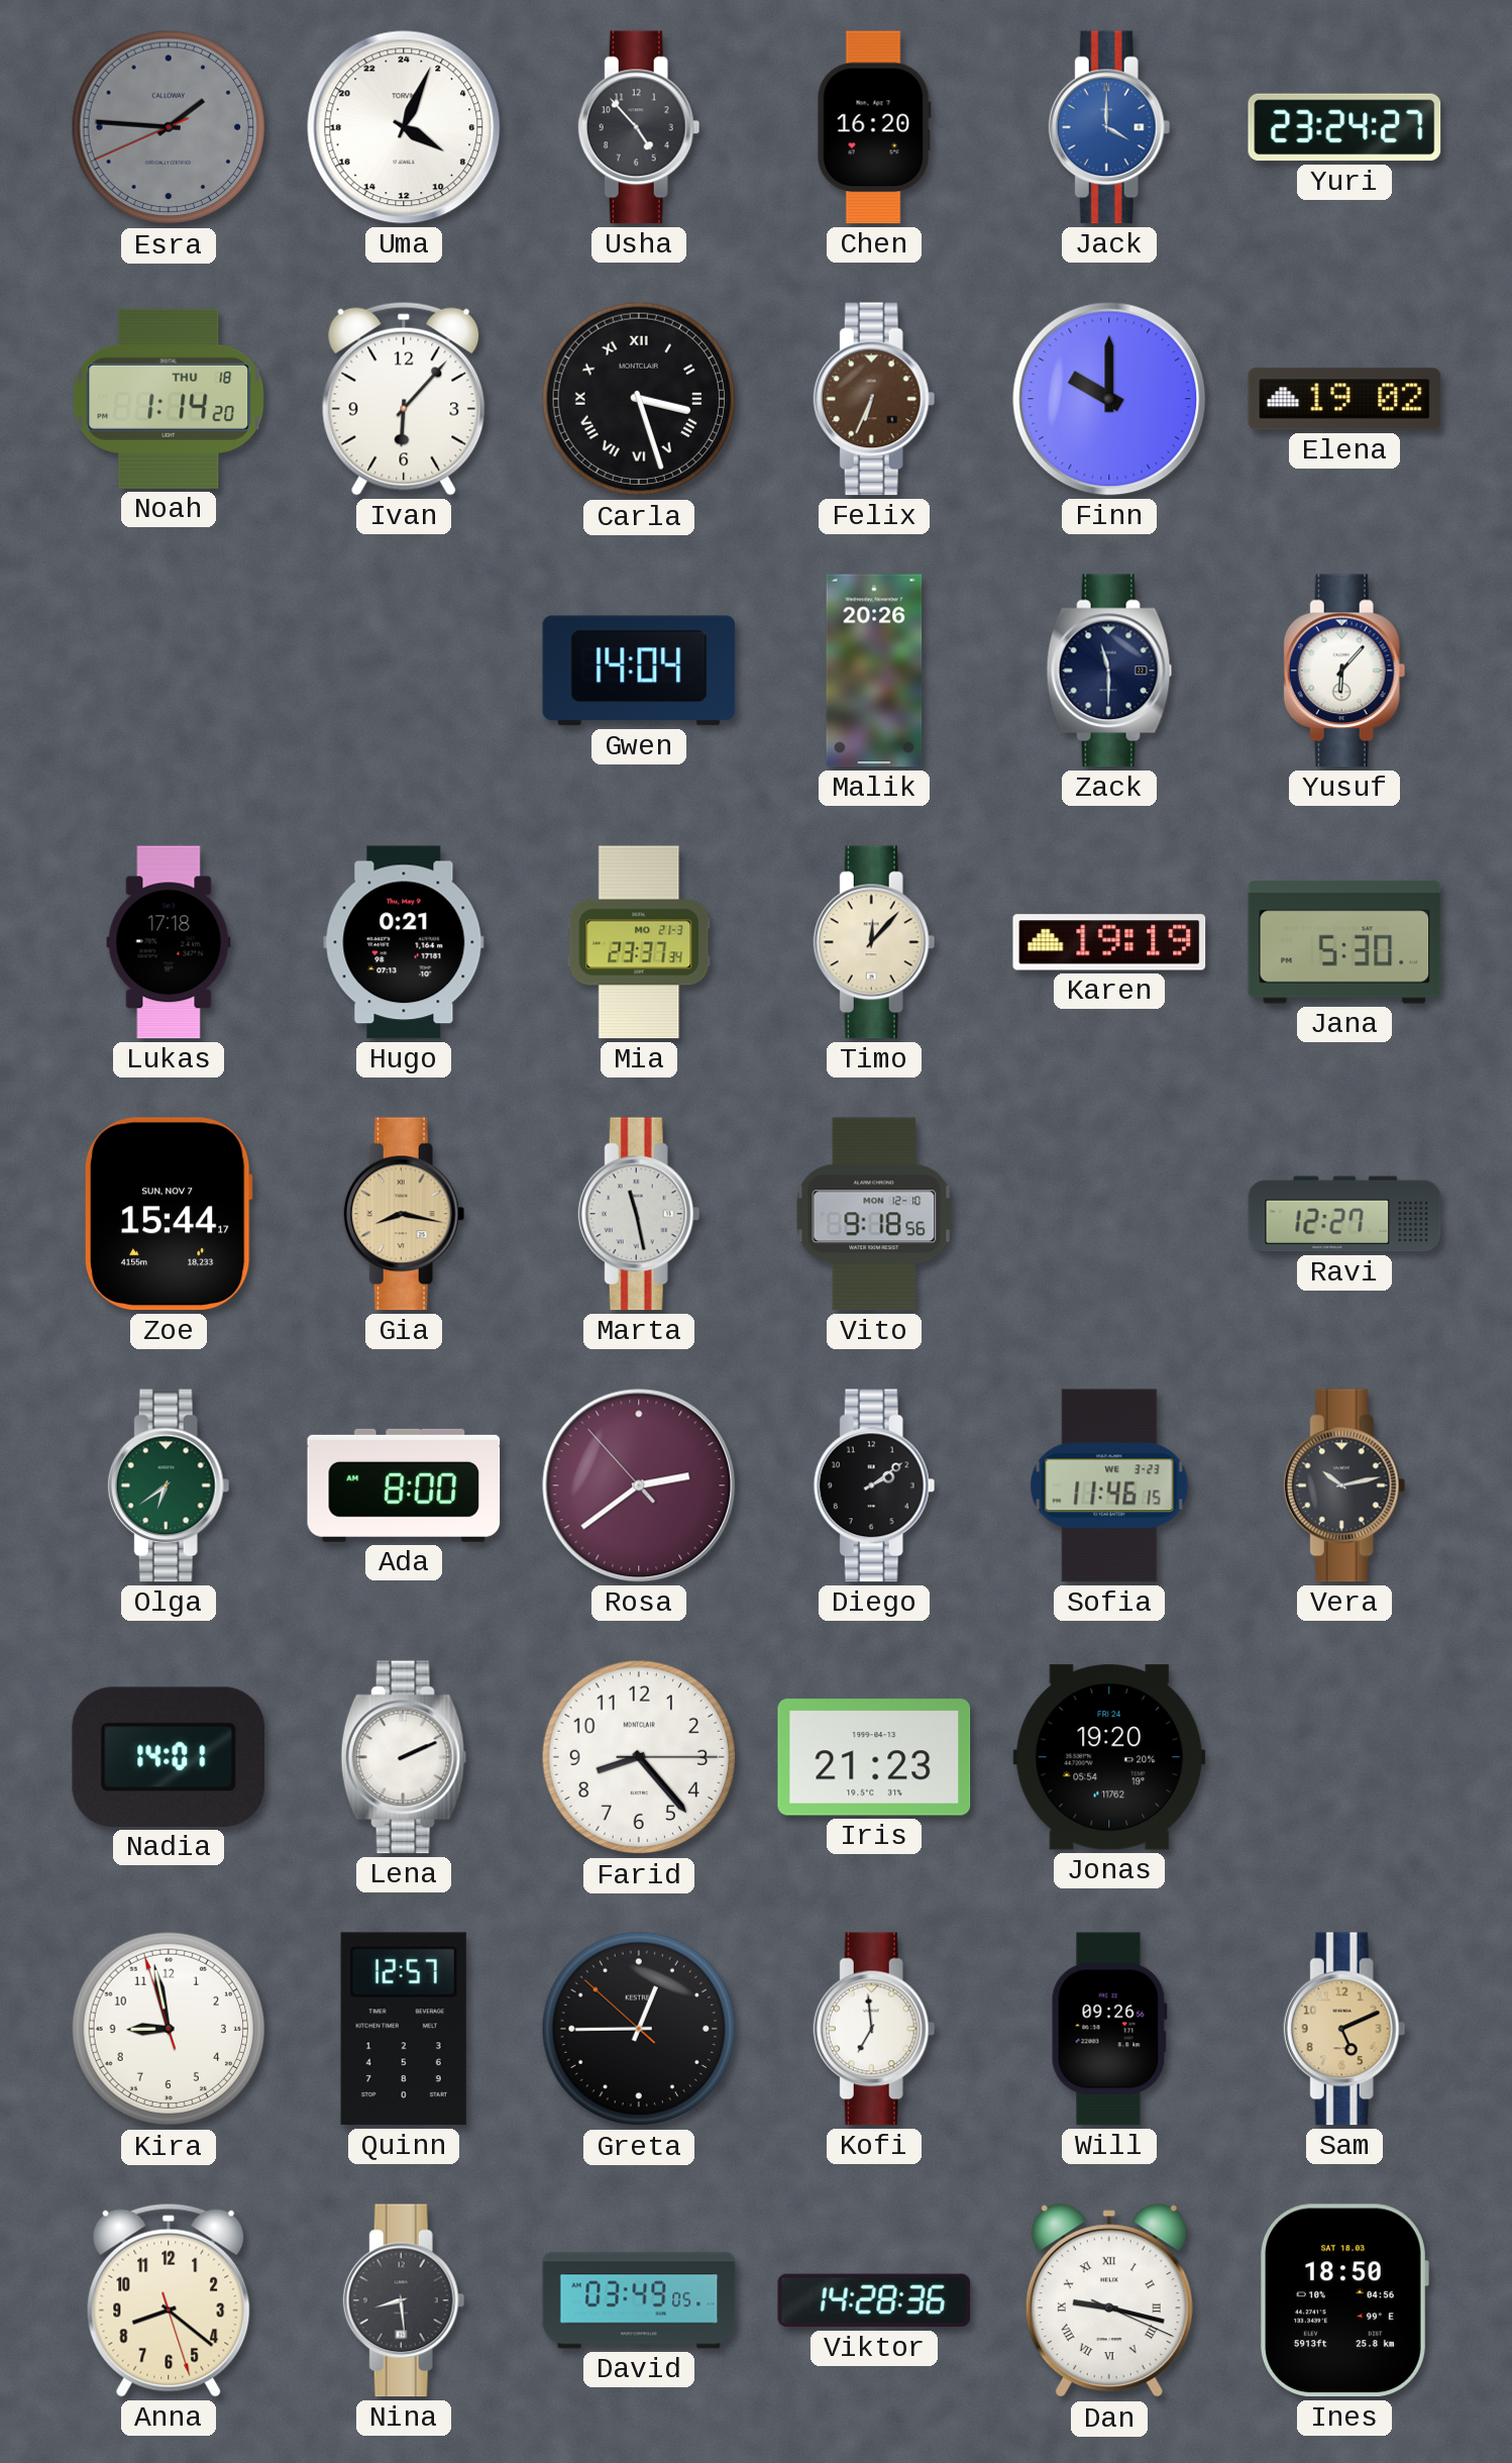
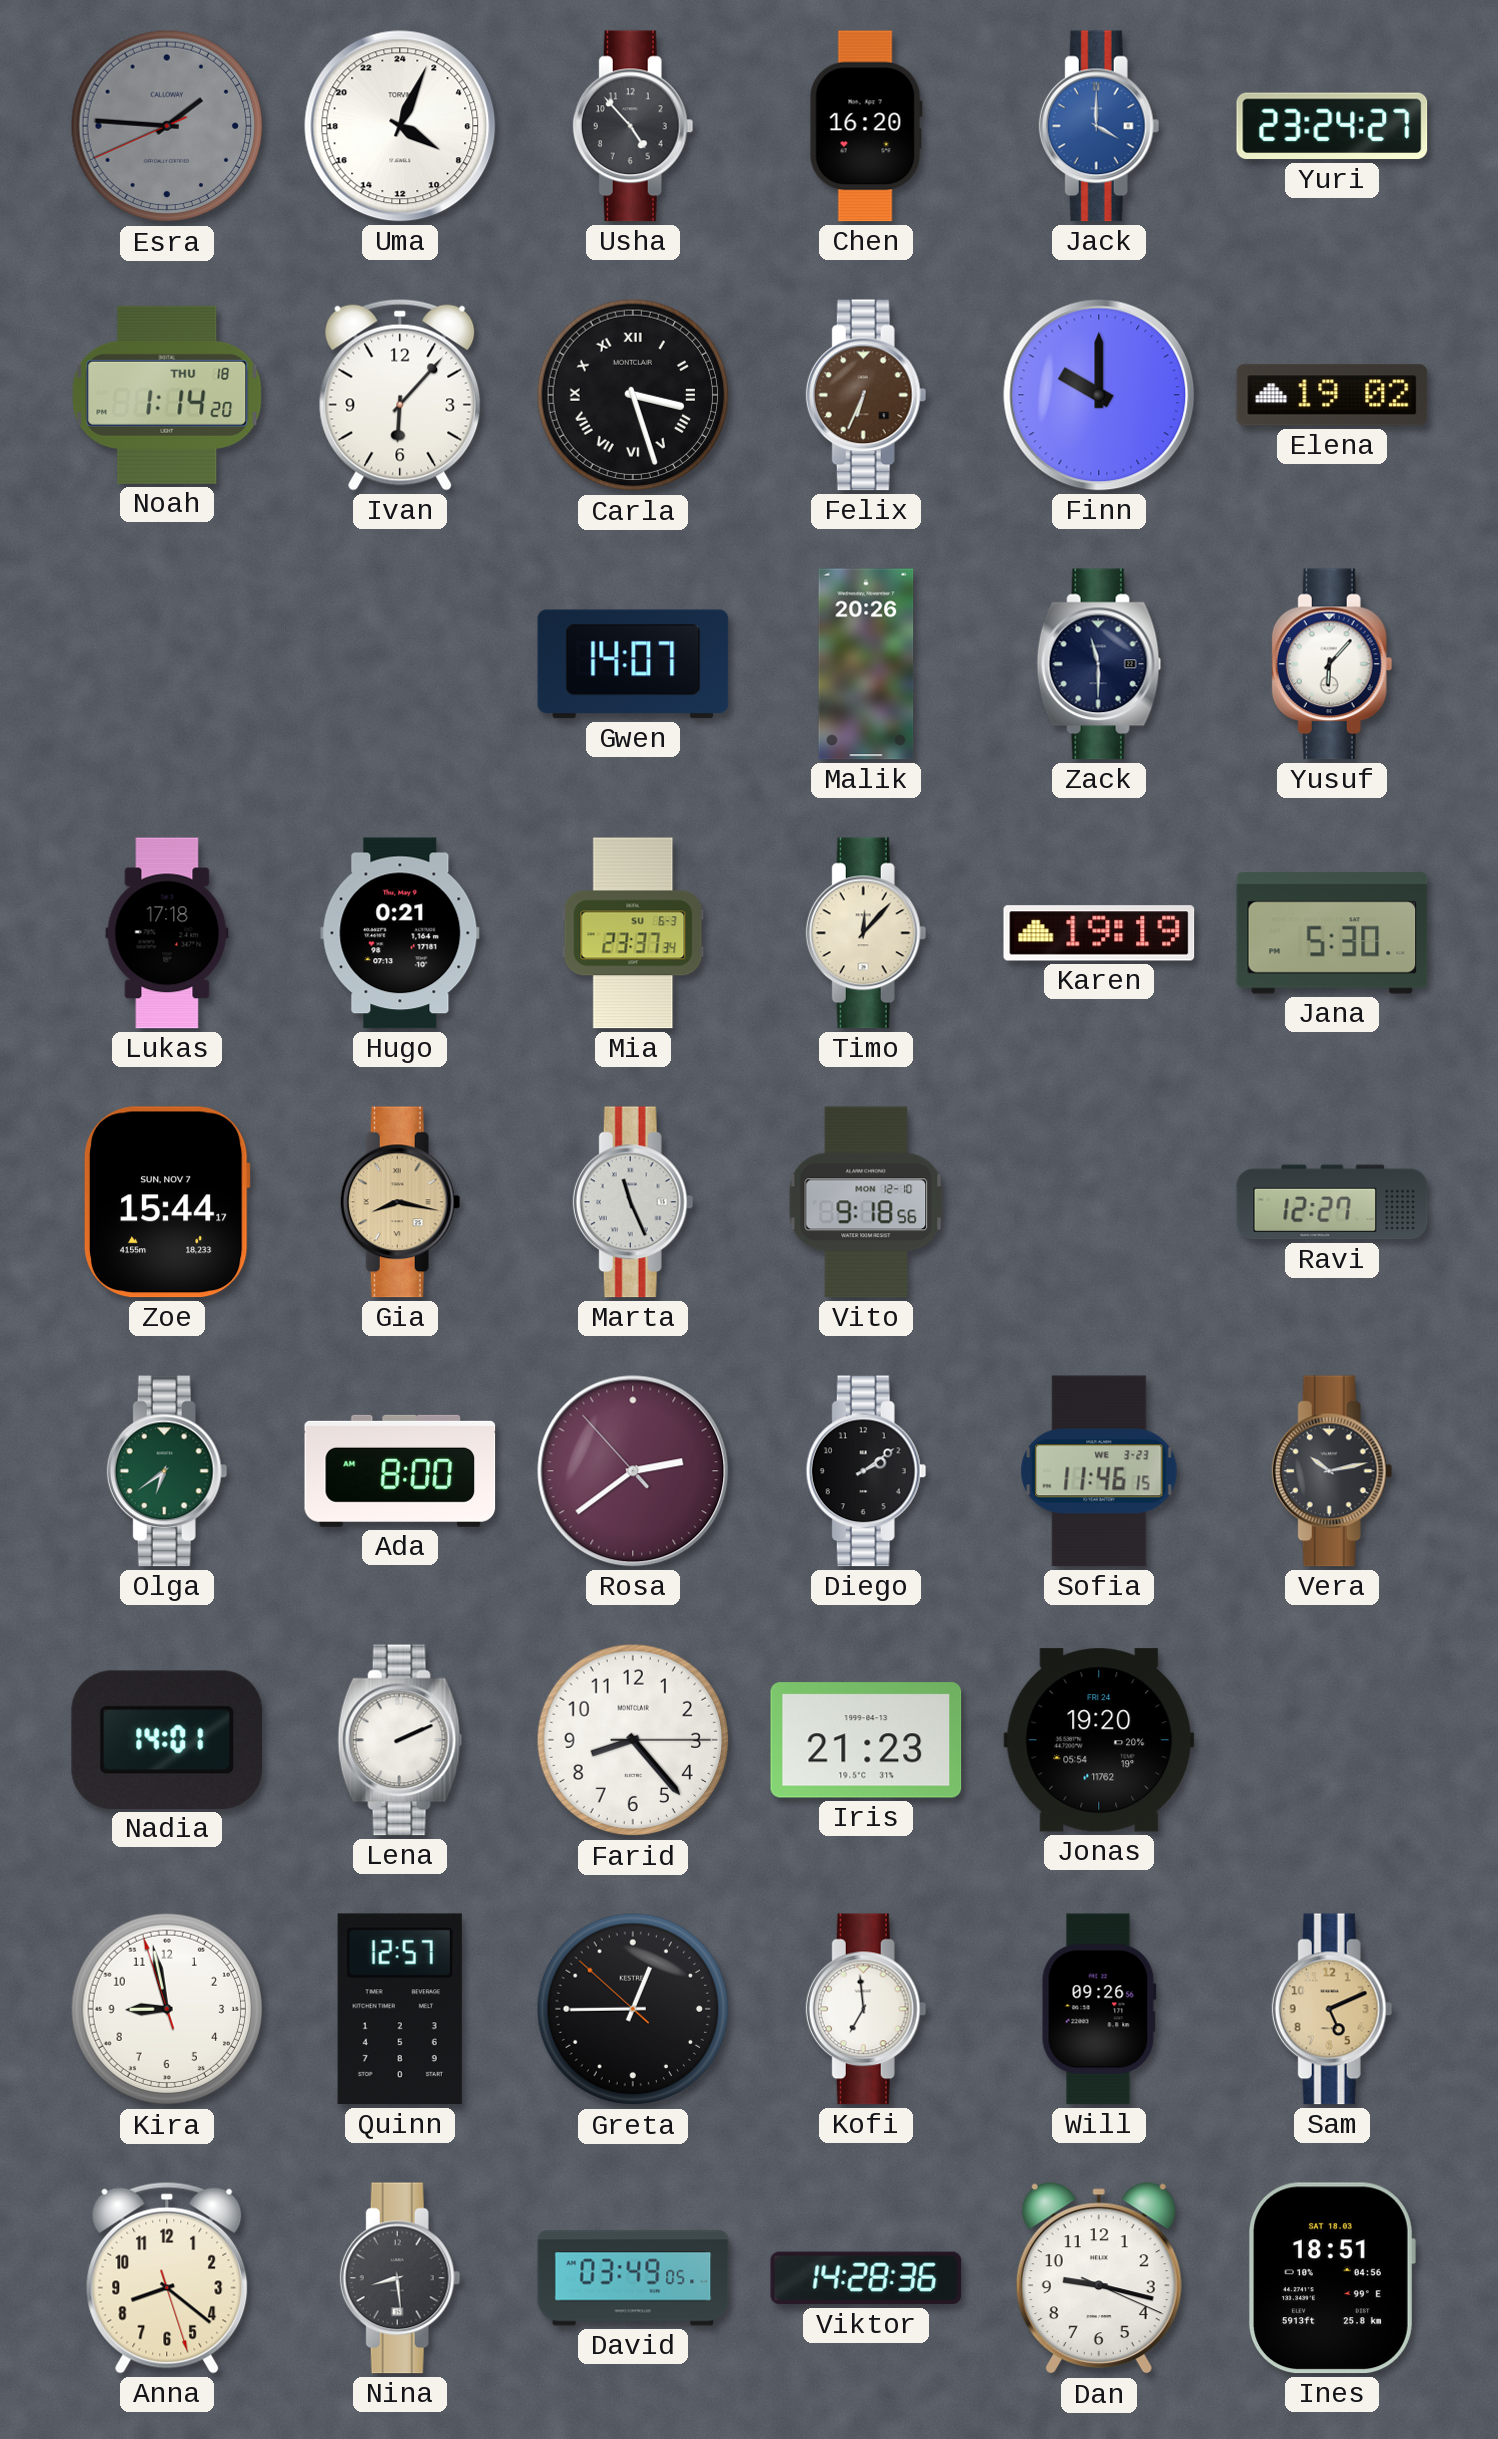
Gwen: 14:04 -> 14:07
Mia date: MO 21-3 -> SU 6-3
Marta: 11:28 -> 11:26
Dan numerals: Roman -> Arabic
Ines: 18:50 -> 18:51
